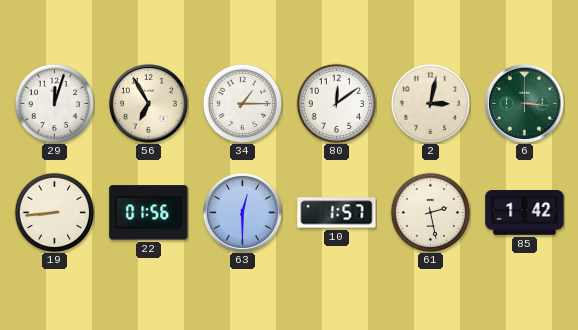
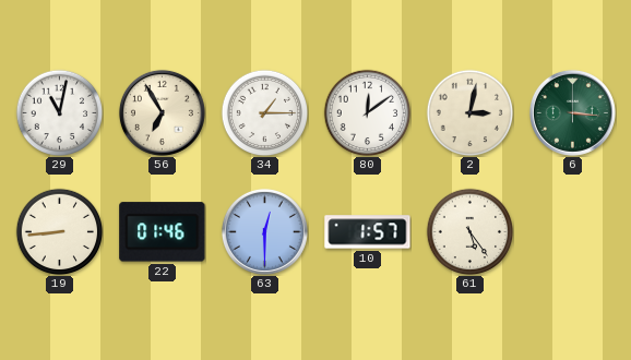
29: 12:03 -> 11:02
22: 01:56 -> 01:46
61: 2:28 -> 5:24
85: 1:42 -> none
